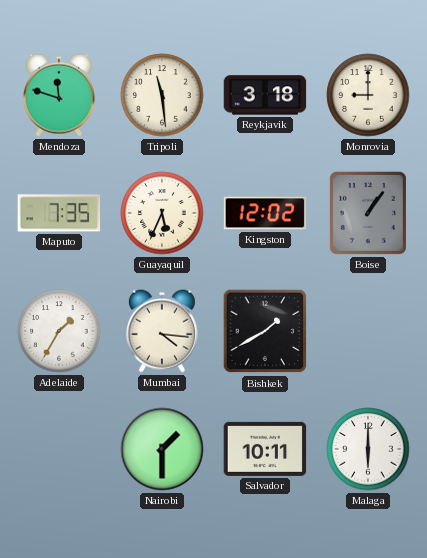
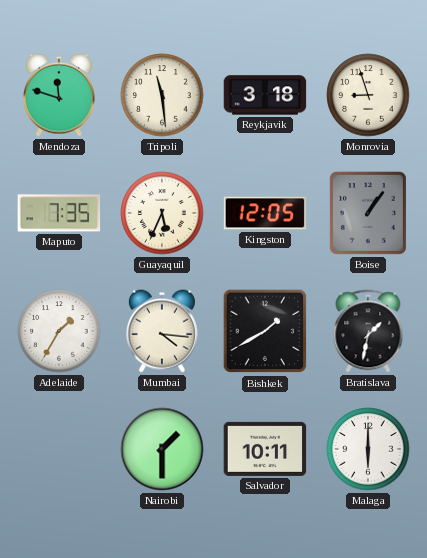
Monrovia: 9:00 -> 8:57
Kingston: 12:02 -> 12:05
Bratislava: none -> 1:32
